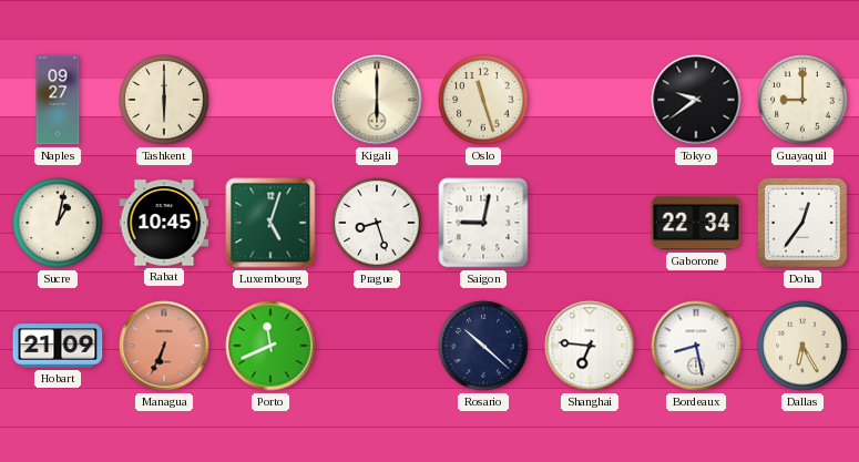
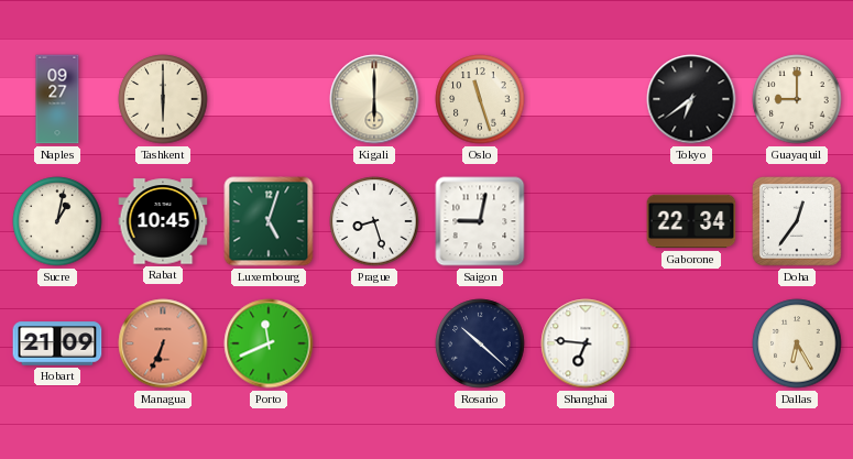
Tokyo: 9:39 -> 6:39
Bordeaux: 8:28 -> none
